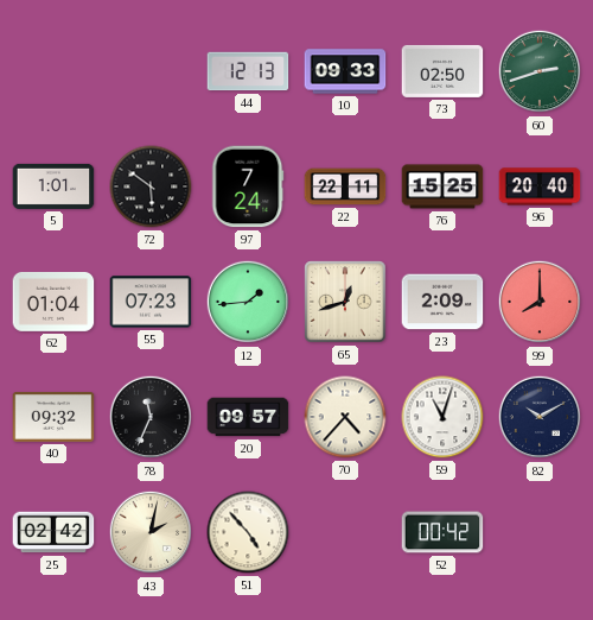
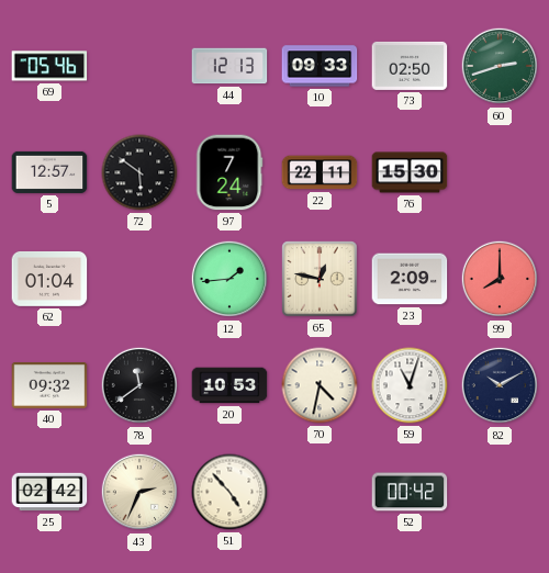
69: none -> 05:46
5: 1:01 -> 12:57
76: 15:25 -> 15:30
96: 20:40 -> none
55: 07:23 -> none
65: 12:42 -> 12:47
78: 11:34 -> 11:39
20: 09:57 -> 10:53
70: 4:37 -> 4:32
43: 2:02 -> 2:34
